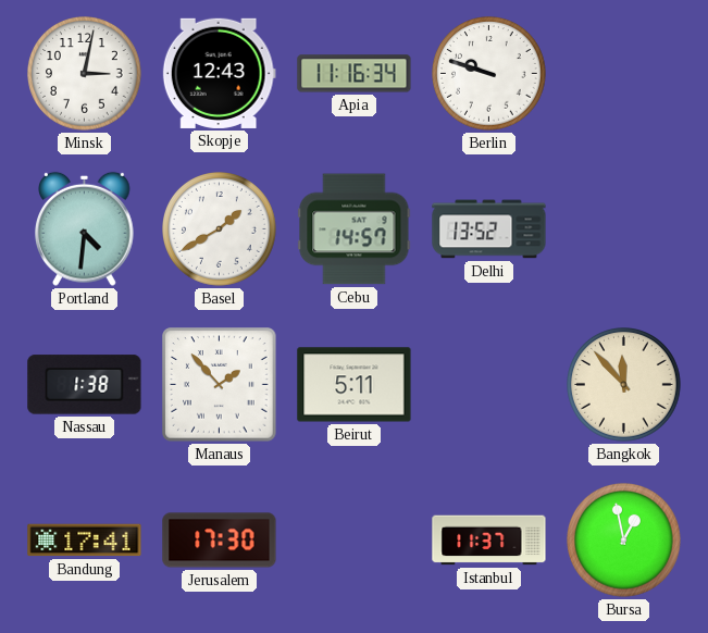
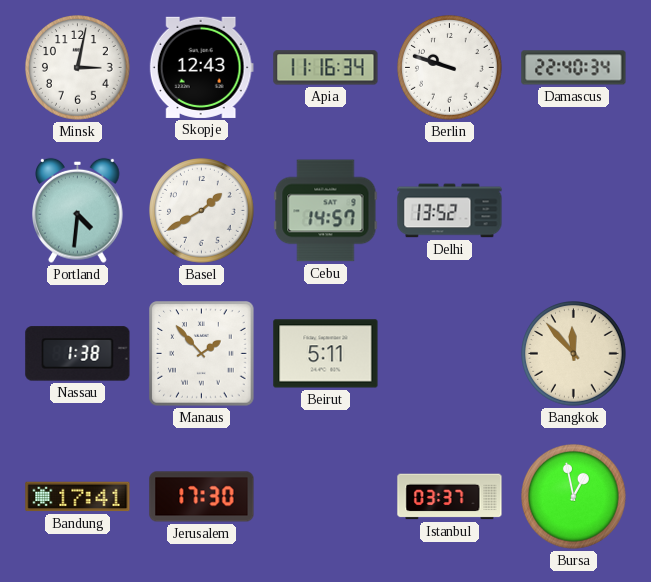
Damascus: none -> 22:40
Istanbul: 11:37 -> 03:37
